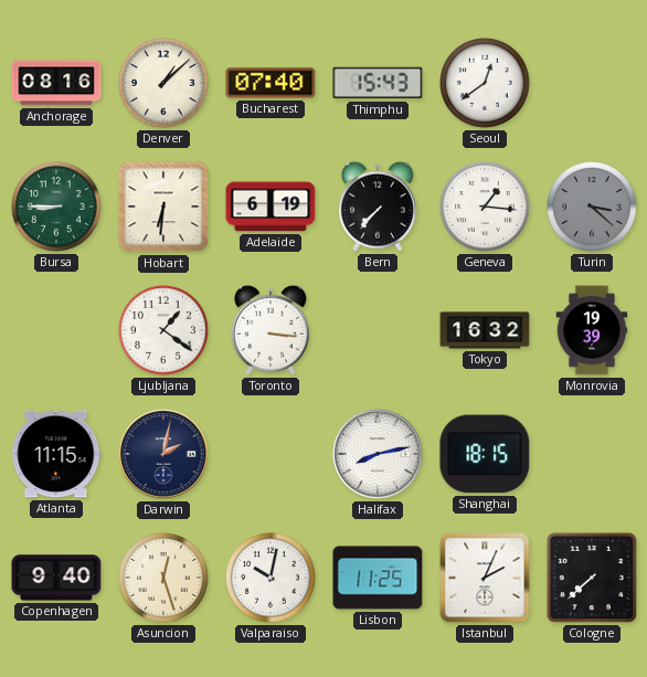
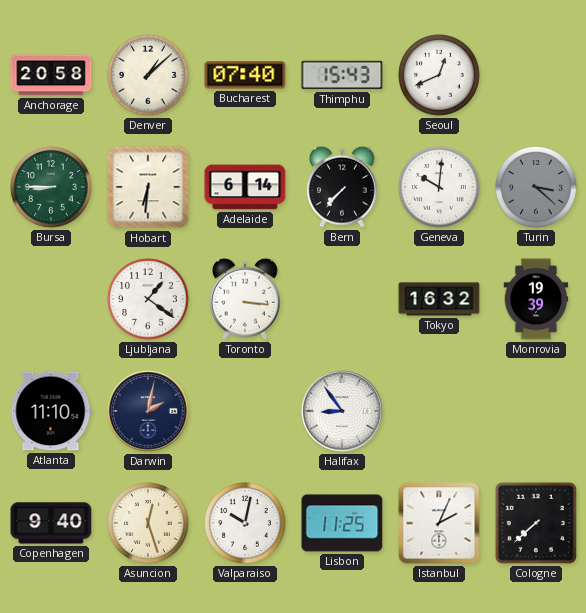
Anchorage: 08:16 -> 20:58
Seoul: 12:39 -> 12:41
Adelaide: 6:19 -> 6:14
Geneva: 1:16 -> 10:01
Atlanta: 11:15 -> 11:10
Halifax: 8:13 -> 8:54
Shanghai: 18:15 -> none
